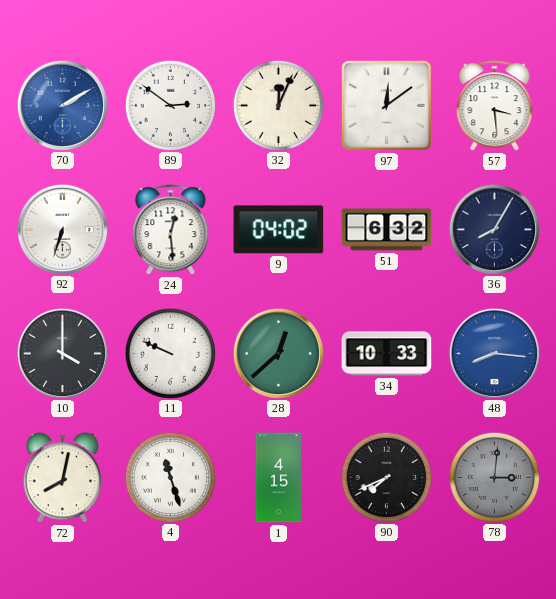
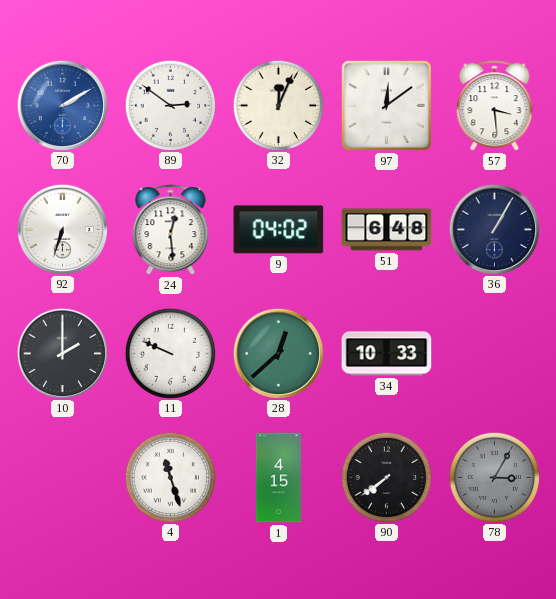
51: 6:32 -> 6:48
36: 8:05 -> 1:05
10: 4:00 -> 2:00
48: 8:16 -> none
72: 8:02 -> none
90: 7:41 -> 7:39
78: 3:01 -> 3:05
